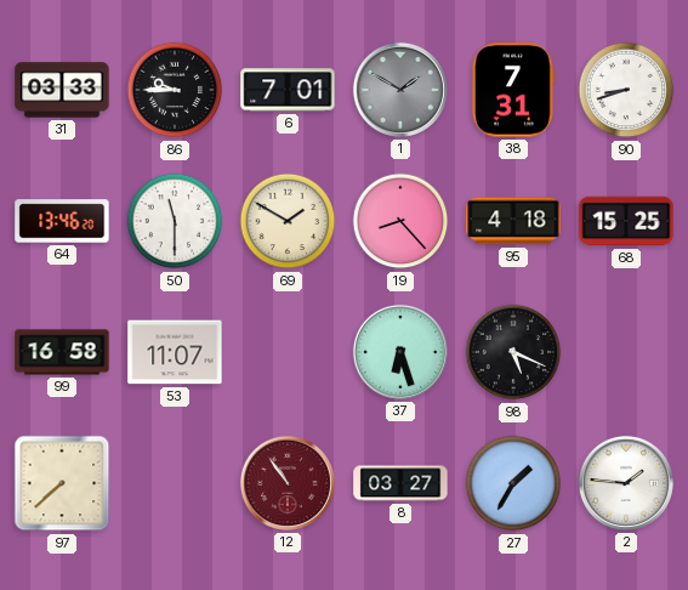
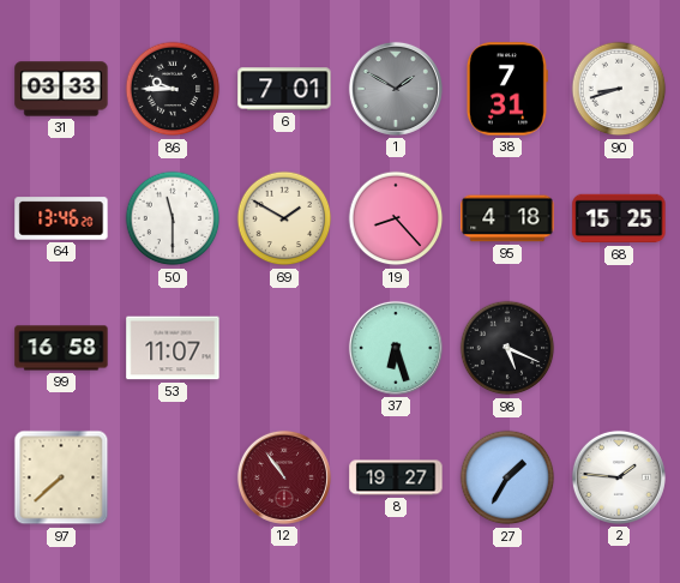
8: 03:27 -> 19:27
